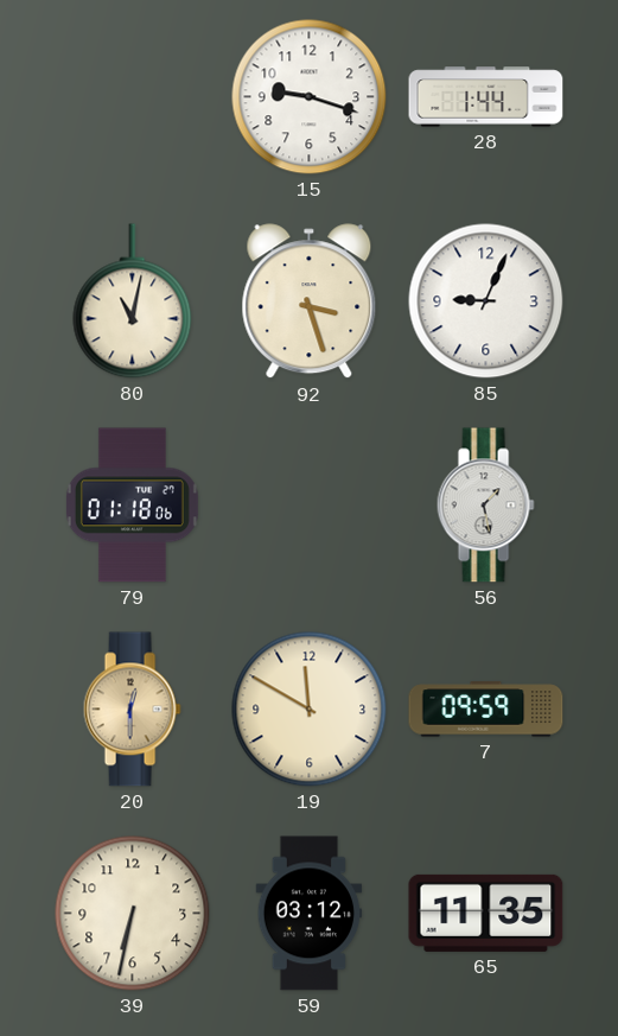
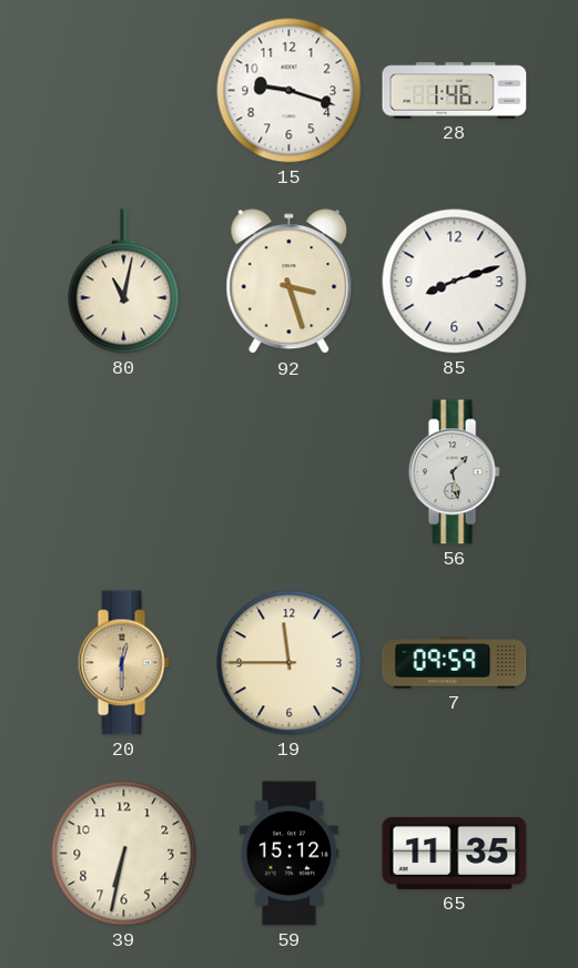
28: 1:44 -> 1:46
85: 9:04 -> 8:12
79: 01:18 -> none
19: 11:50 -> 11:45
59: 03:12 -> 15:12
